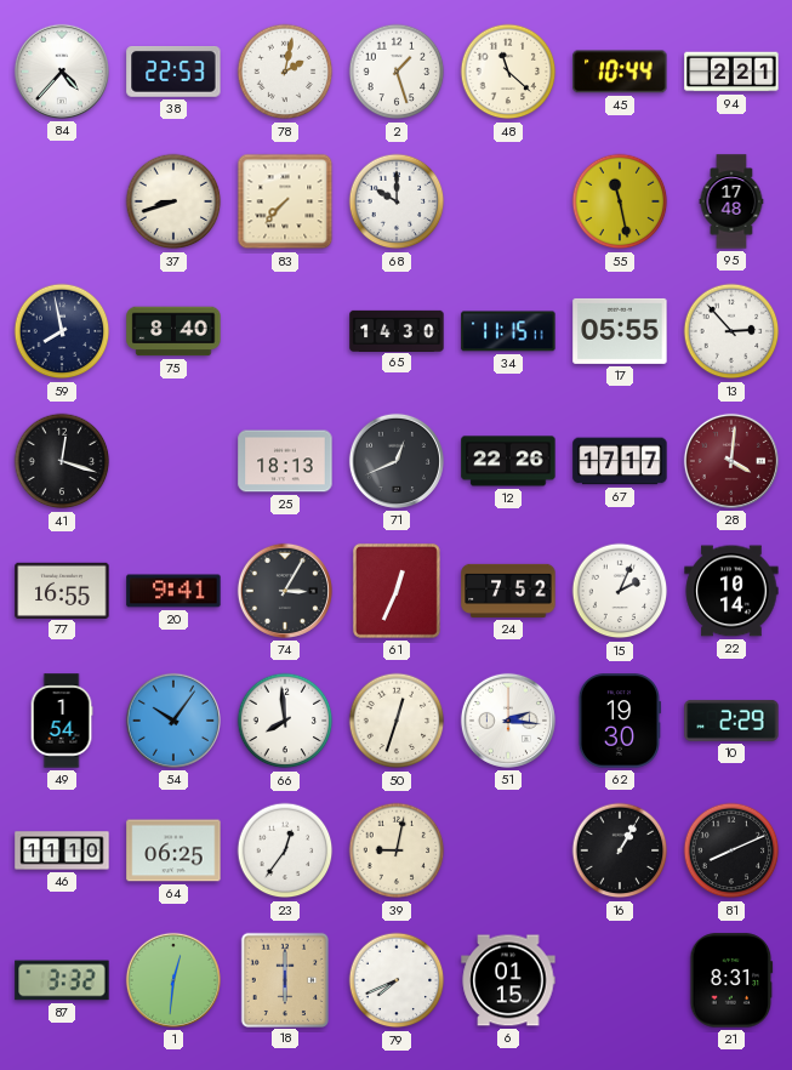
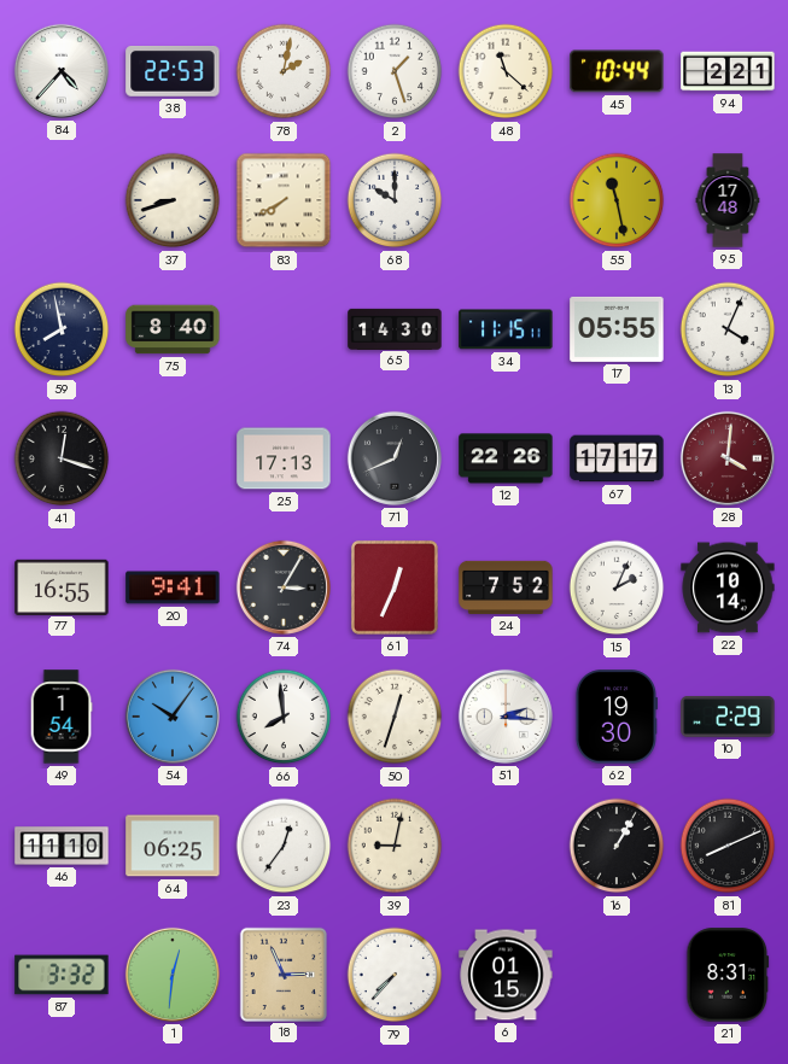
83: 7:37 -> 7:40
13: 2:53 -> 4:04
25: 18:13 -> 17:13
18: 6:00 -> 2:56
79: 7:41 -> 7:37
